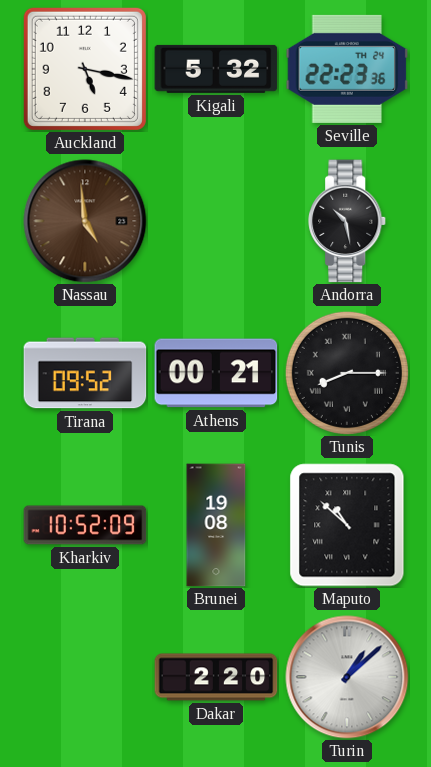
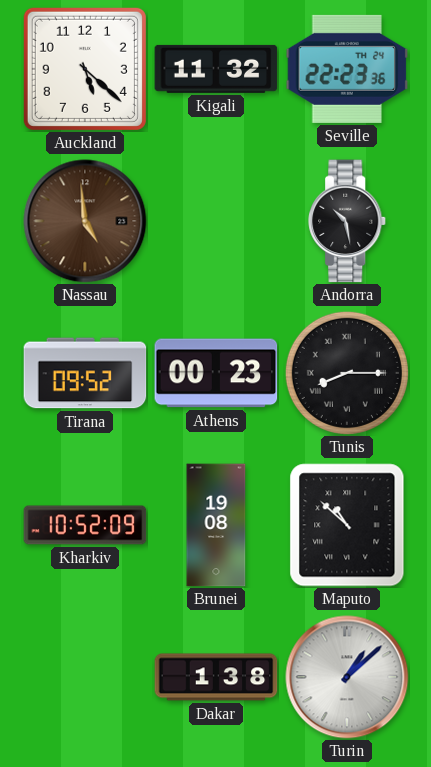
Auckland: 5:17 -> 5:22
Kigali: 5:32 -> 11:32
Athens: 00:21 -> 00:23
Dakar: 2:20 -> 1:38
